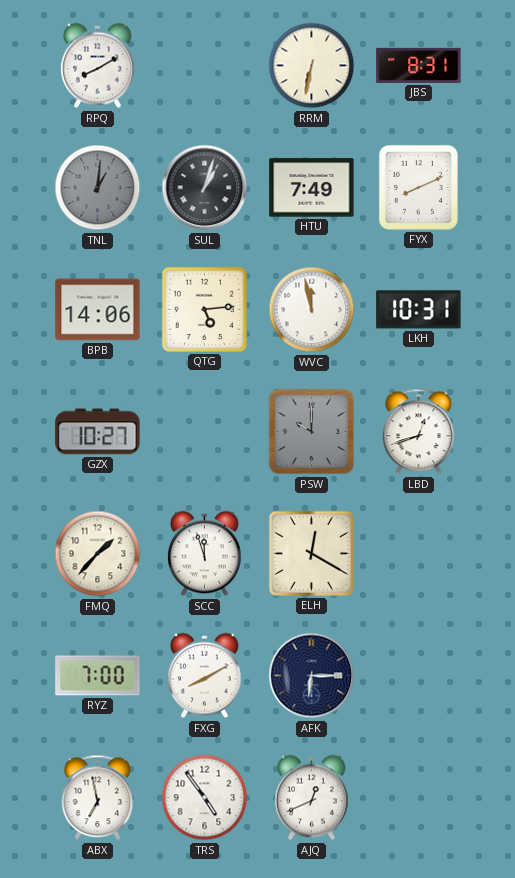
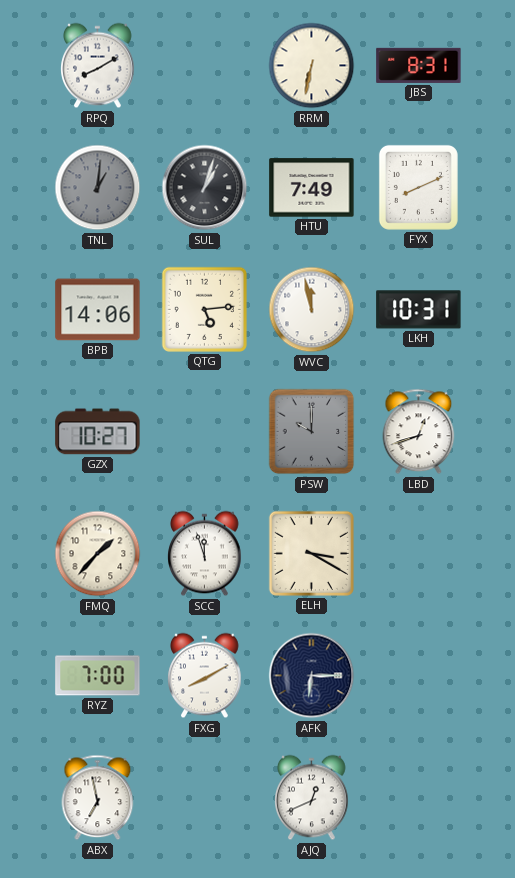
ELH: 12:20 -> 3:20
TRS: 4:54 -> none
